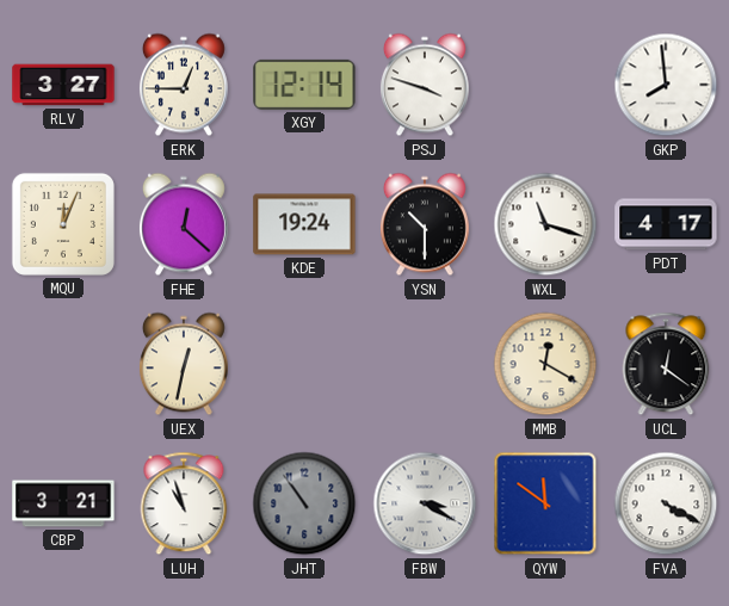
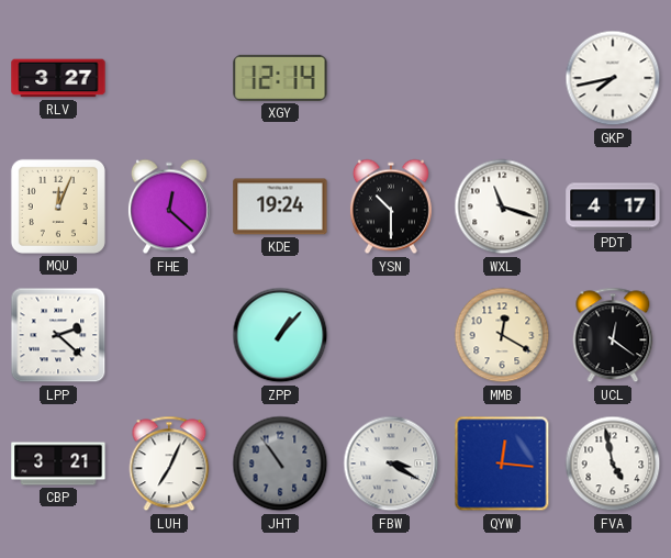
ERK: 12:45 -> none
PSJ: 3:48 -> none
GKP: 7:59 -> 7:43
LPP: none -> 2:22
UEX: 12:32 -> none
ZPP: none -> 1:07
LUH: 10:57 -> 7:04
QYW: 11:51 -> 12:16
FVA: 4:20 -> 4:58
